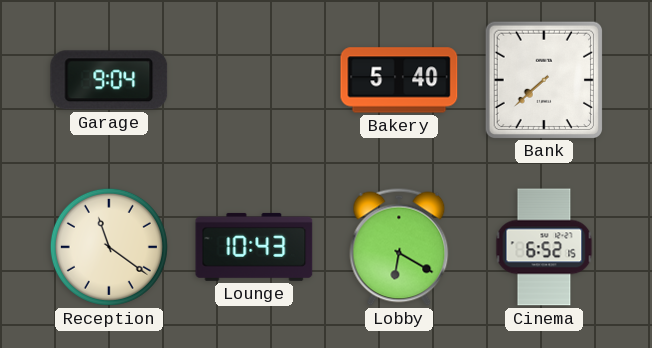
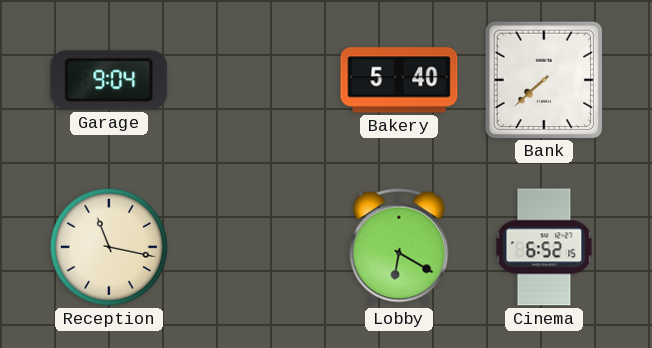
Reception: 11:21 -> 11:17
Lounge: 10:43 -> none
